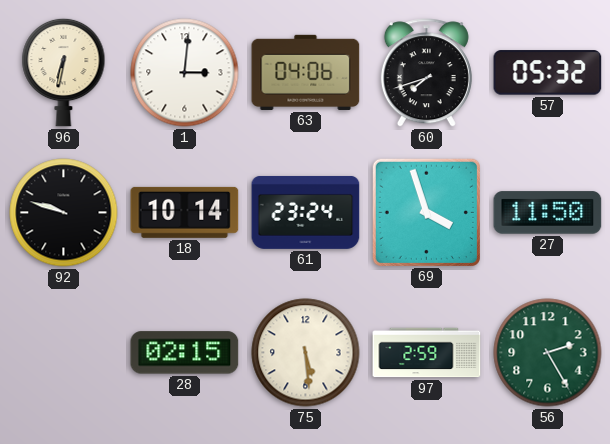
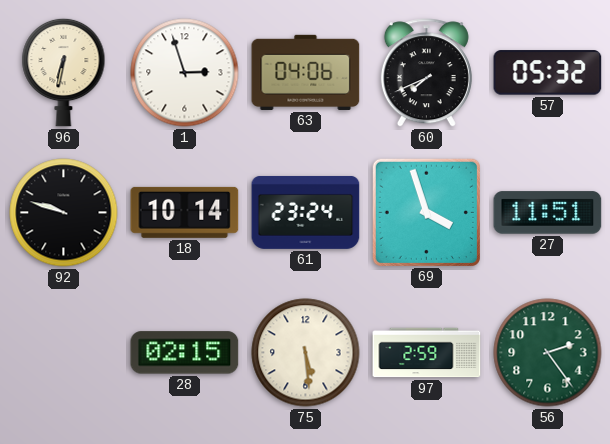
1: 3:01 -> 2:57
60: 7:42 -> 7:41
27: 11:50 -> 11:51
56: 2:25 -> 2:24
